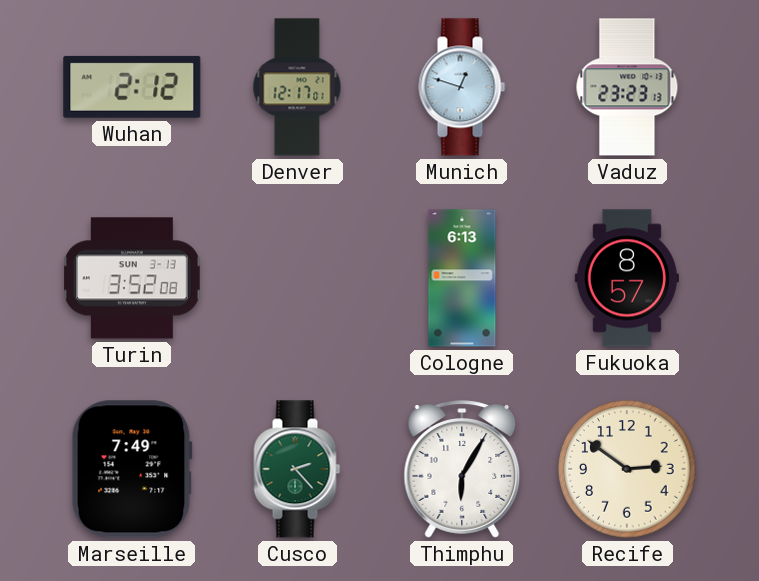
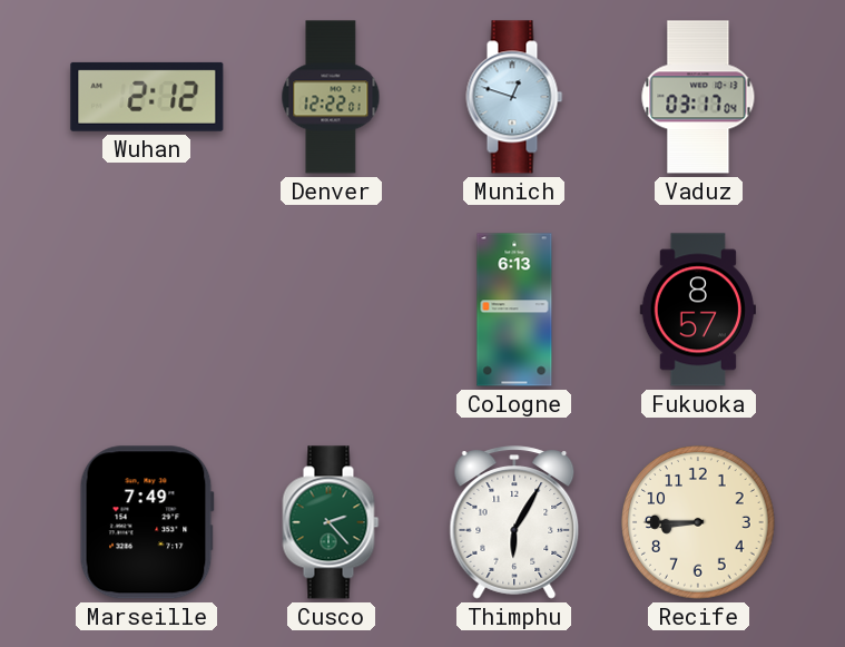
Denver: 12:17 -> 12:22
Vaduz: 23:23 -> 03:17
Turin: 3:52 -> none
Recife: 2:51 -> 8:45
